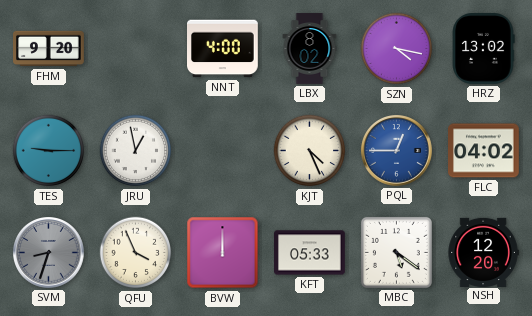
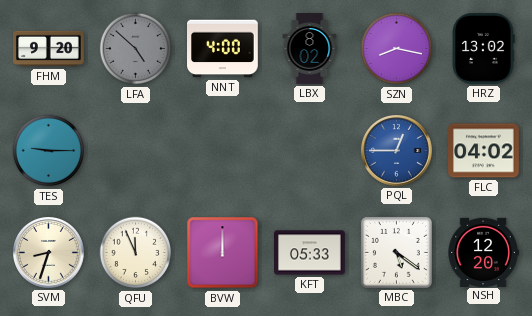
LFA: none -> 4:52
SZN: 4:17 -> 8:17
JRU: 12:58 -> none
KJT: 4:26 -> none
SVM dial: grey -> cream
QFU: 3:56 -> 11:56
